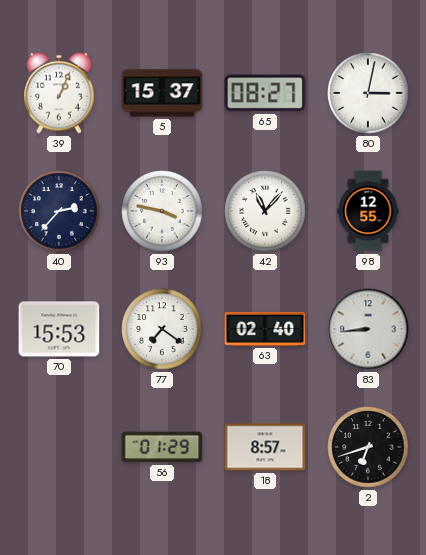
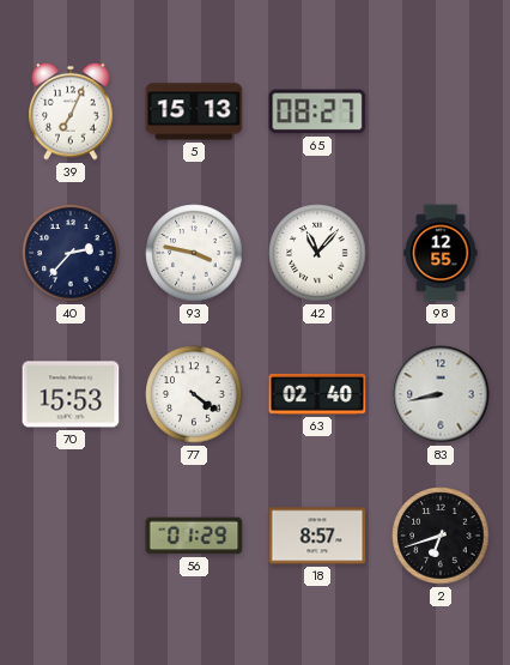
39: 1:04 -> 7:04
5: 15:37 -> 15:13
80: 3:02 -> none
77: 7:21 -> 4:21
83: 8:44 -> 8:43
